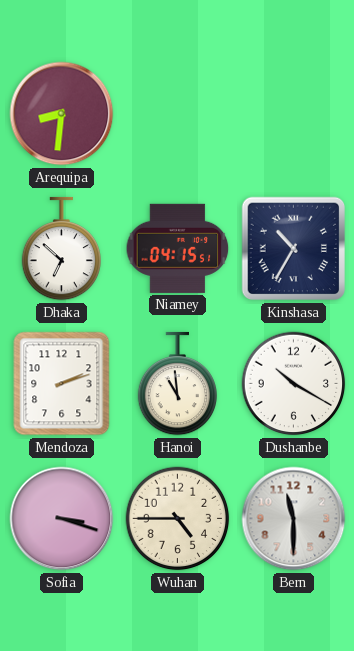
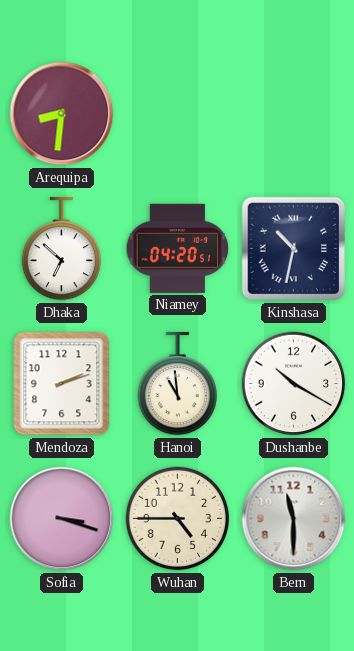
Niamey: 04:15 -> 04:20
Kinshasa: 10:35 -> 10:32
